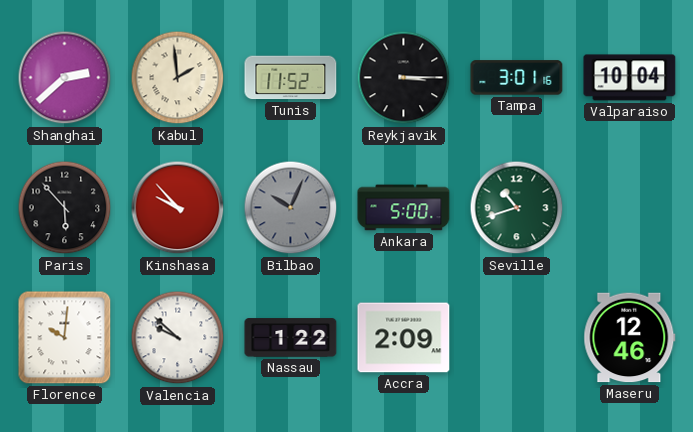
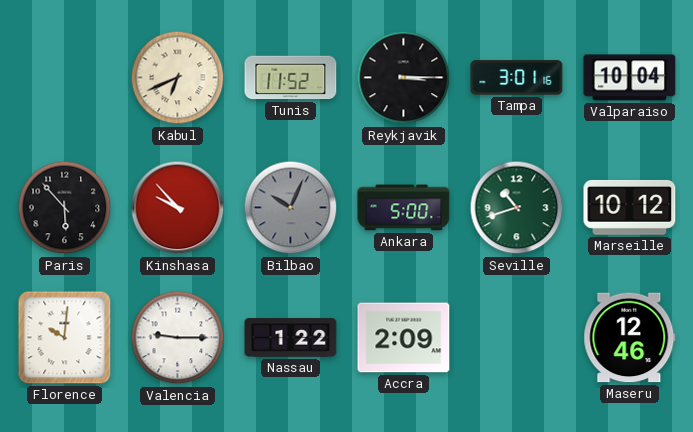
Shanghai: 2:38 -> none
Kabul: 1:59 -> 6:41
Marseille: none -> 10:12
Valencia: 9:52 -> 9:15
